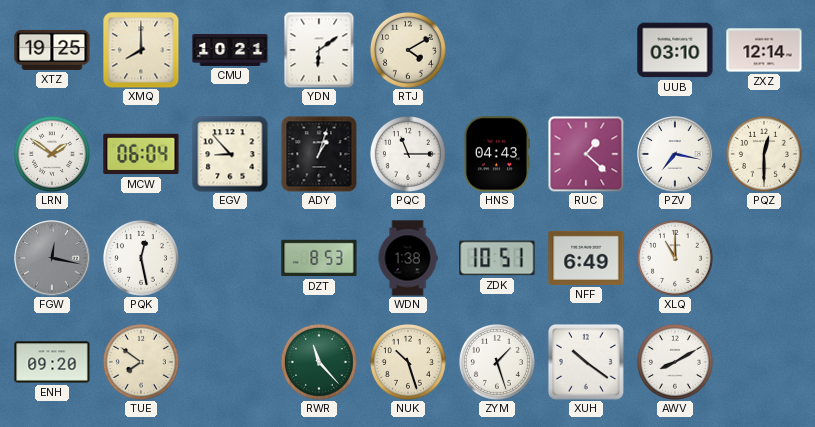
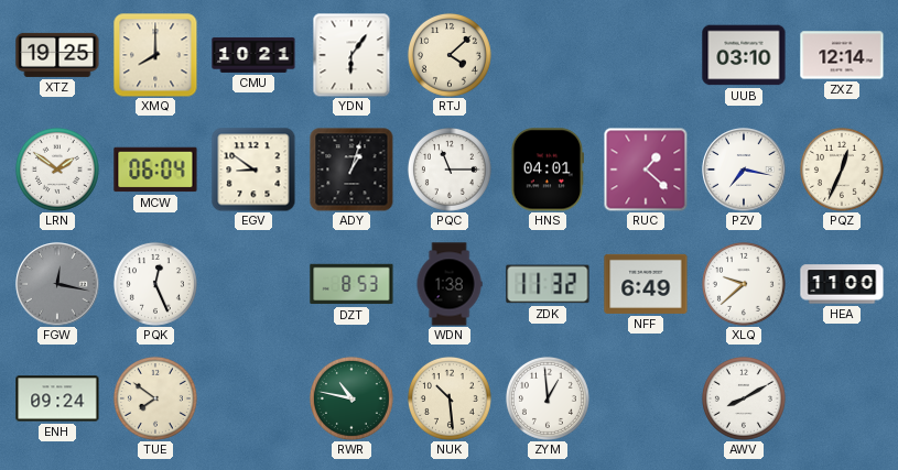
YDN: 6:09 -> 6:06
RTJ: 4:10 -> 4:08
EGV: 8:53 -> 8:51
HNS: 04:43 -> 04:01
PQZ: 12:30 -> 12:34
PQK: 12:28 -> 12:26
ZDK: 10:51 -> 11:32
XLQ: 11:00 -> 9:38
HEA: none -> 11:00
ENH: 09:20 -> 09:24
RWR: 11:23 -> 10:47
NUK: 10:27 -> 10:29
ZYM: 1:27 -> 12:59
XUH: 10:21 -> none
